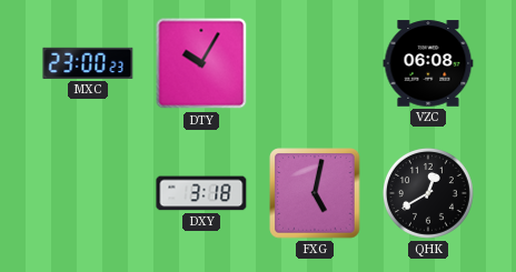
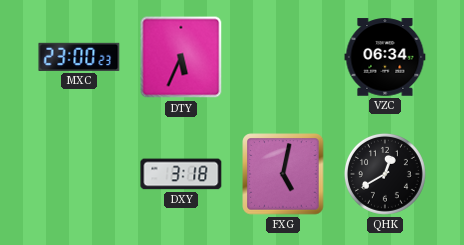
DTY: 10:05 -> 5:34
VZC: 06:08 -> 06:34
